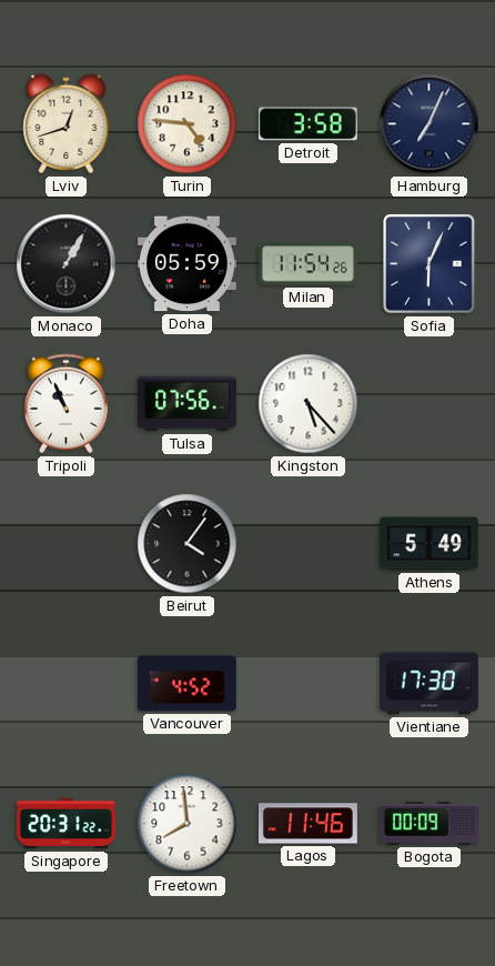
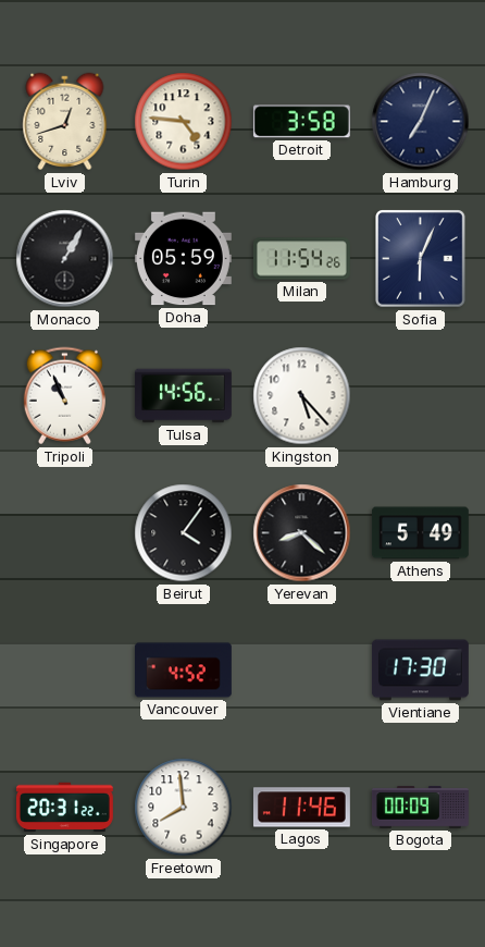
Tulsa: 07:56 -> 14:56
Yerevan: none -> 8:22
